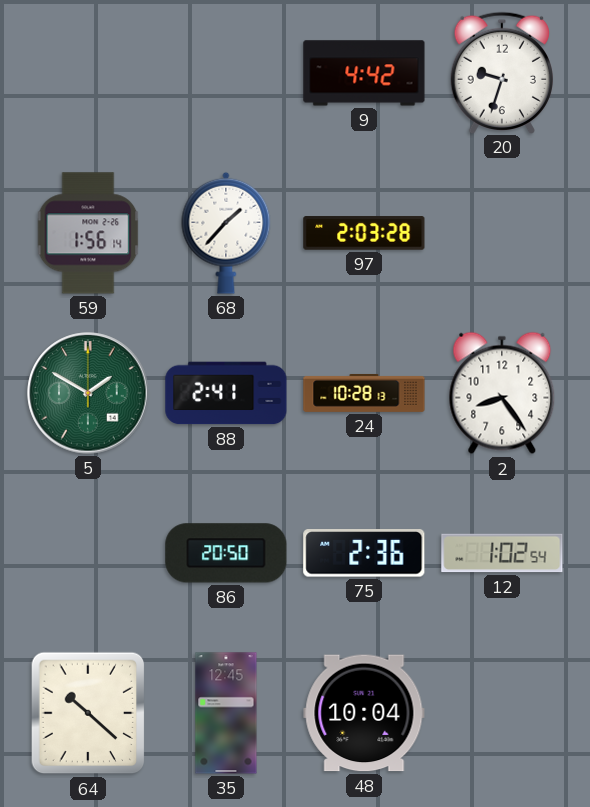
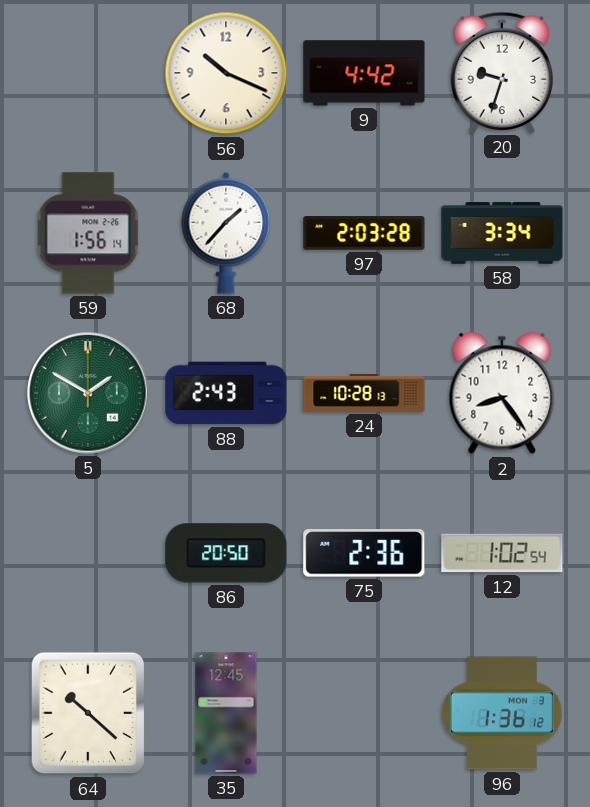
56: none -> 10:19
58: none -> 3:34
88: 2:41 -> 2:43
48: 10:04 -> none
96: none -> 1:36
